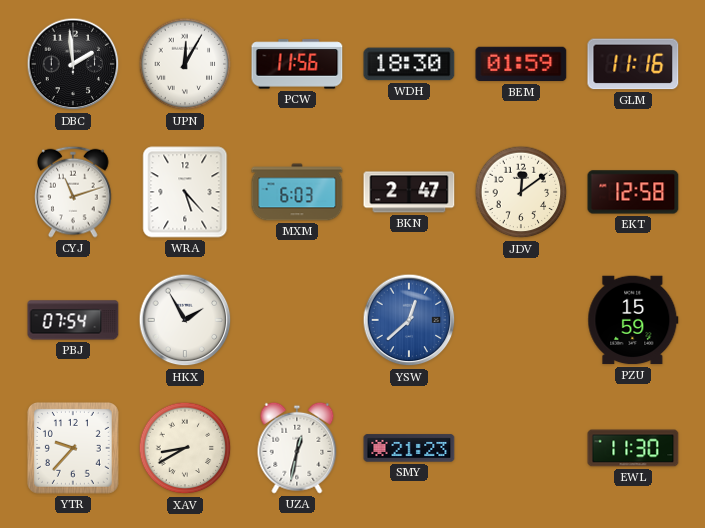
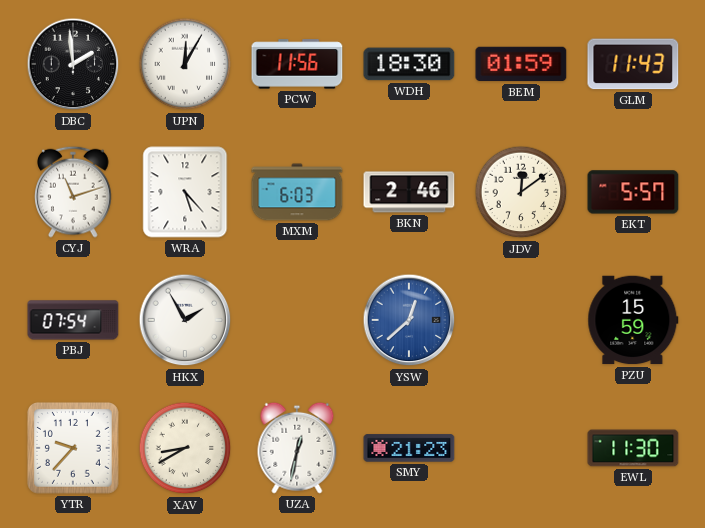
GLM: 11:16 -> 11:43
BKN: 2:47 -> 2:46
EKT: 12:58 -> 5:57
